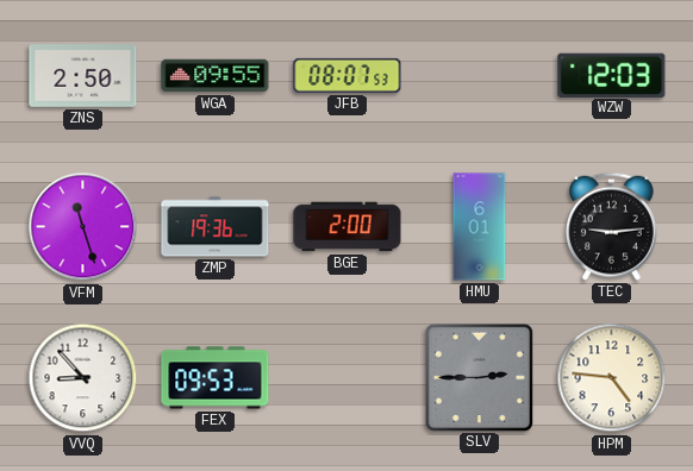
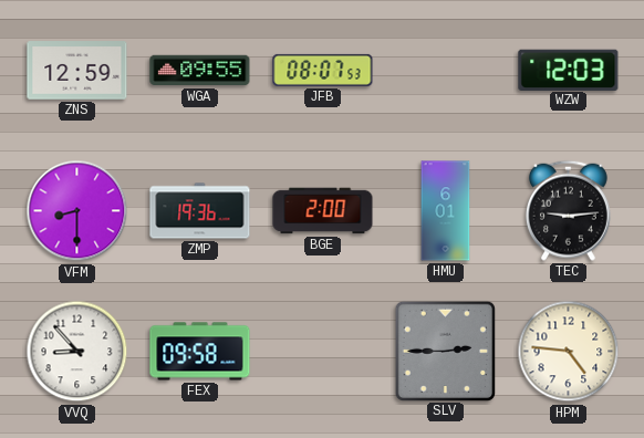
ZNS: 2:50 -> 12:59
VFM: 11:27 -> 8:30
FEX: 09:53 -> 09:58
